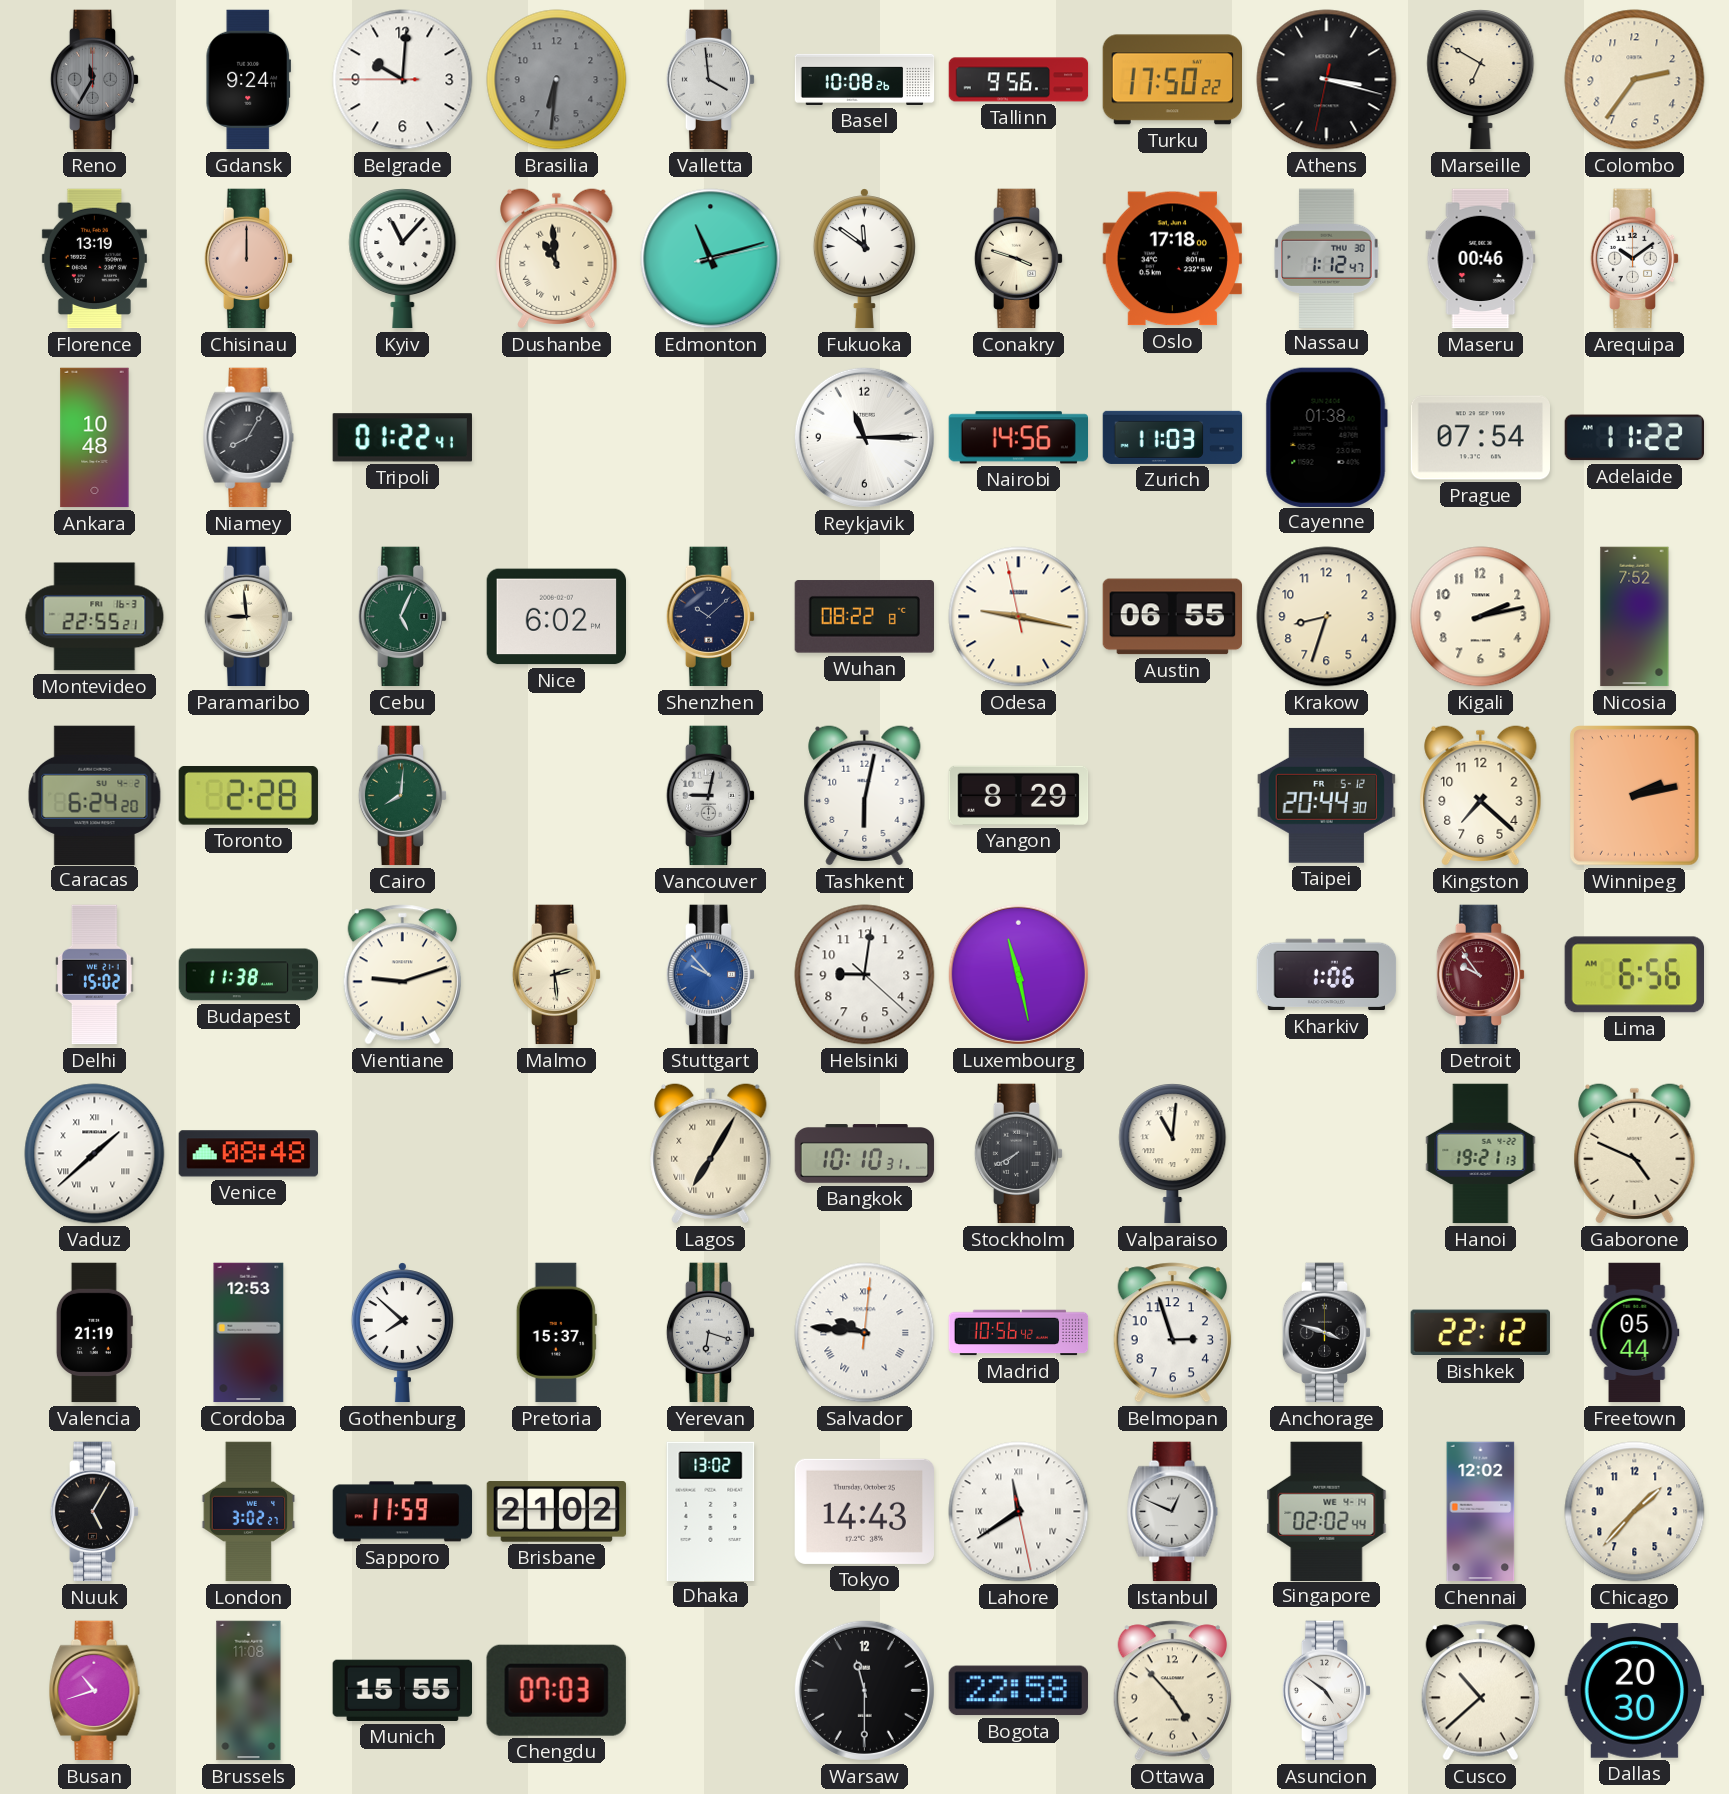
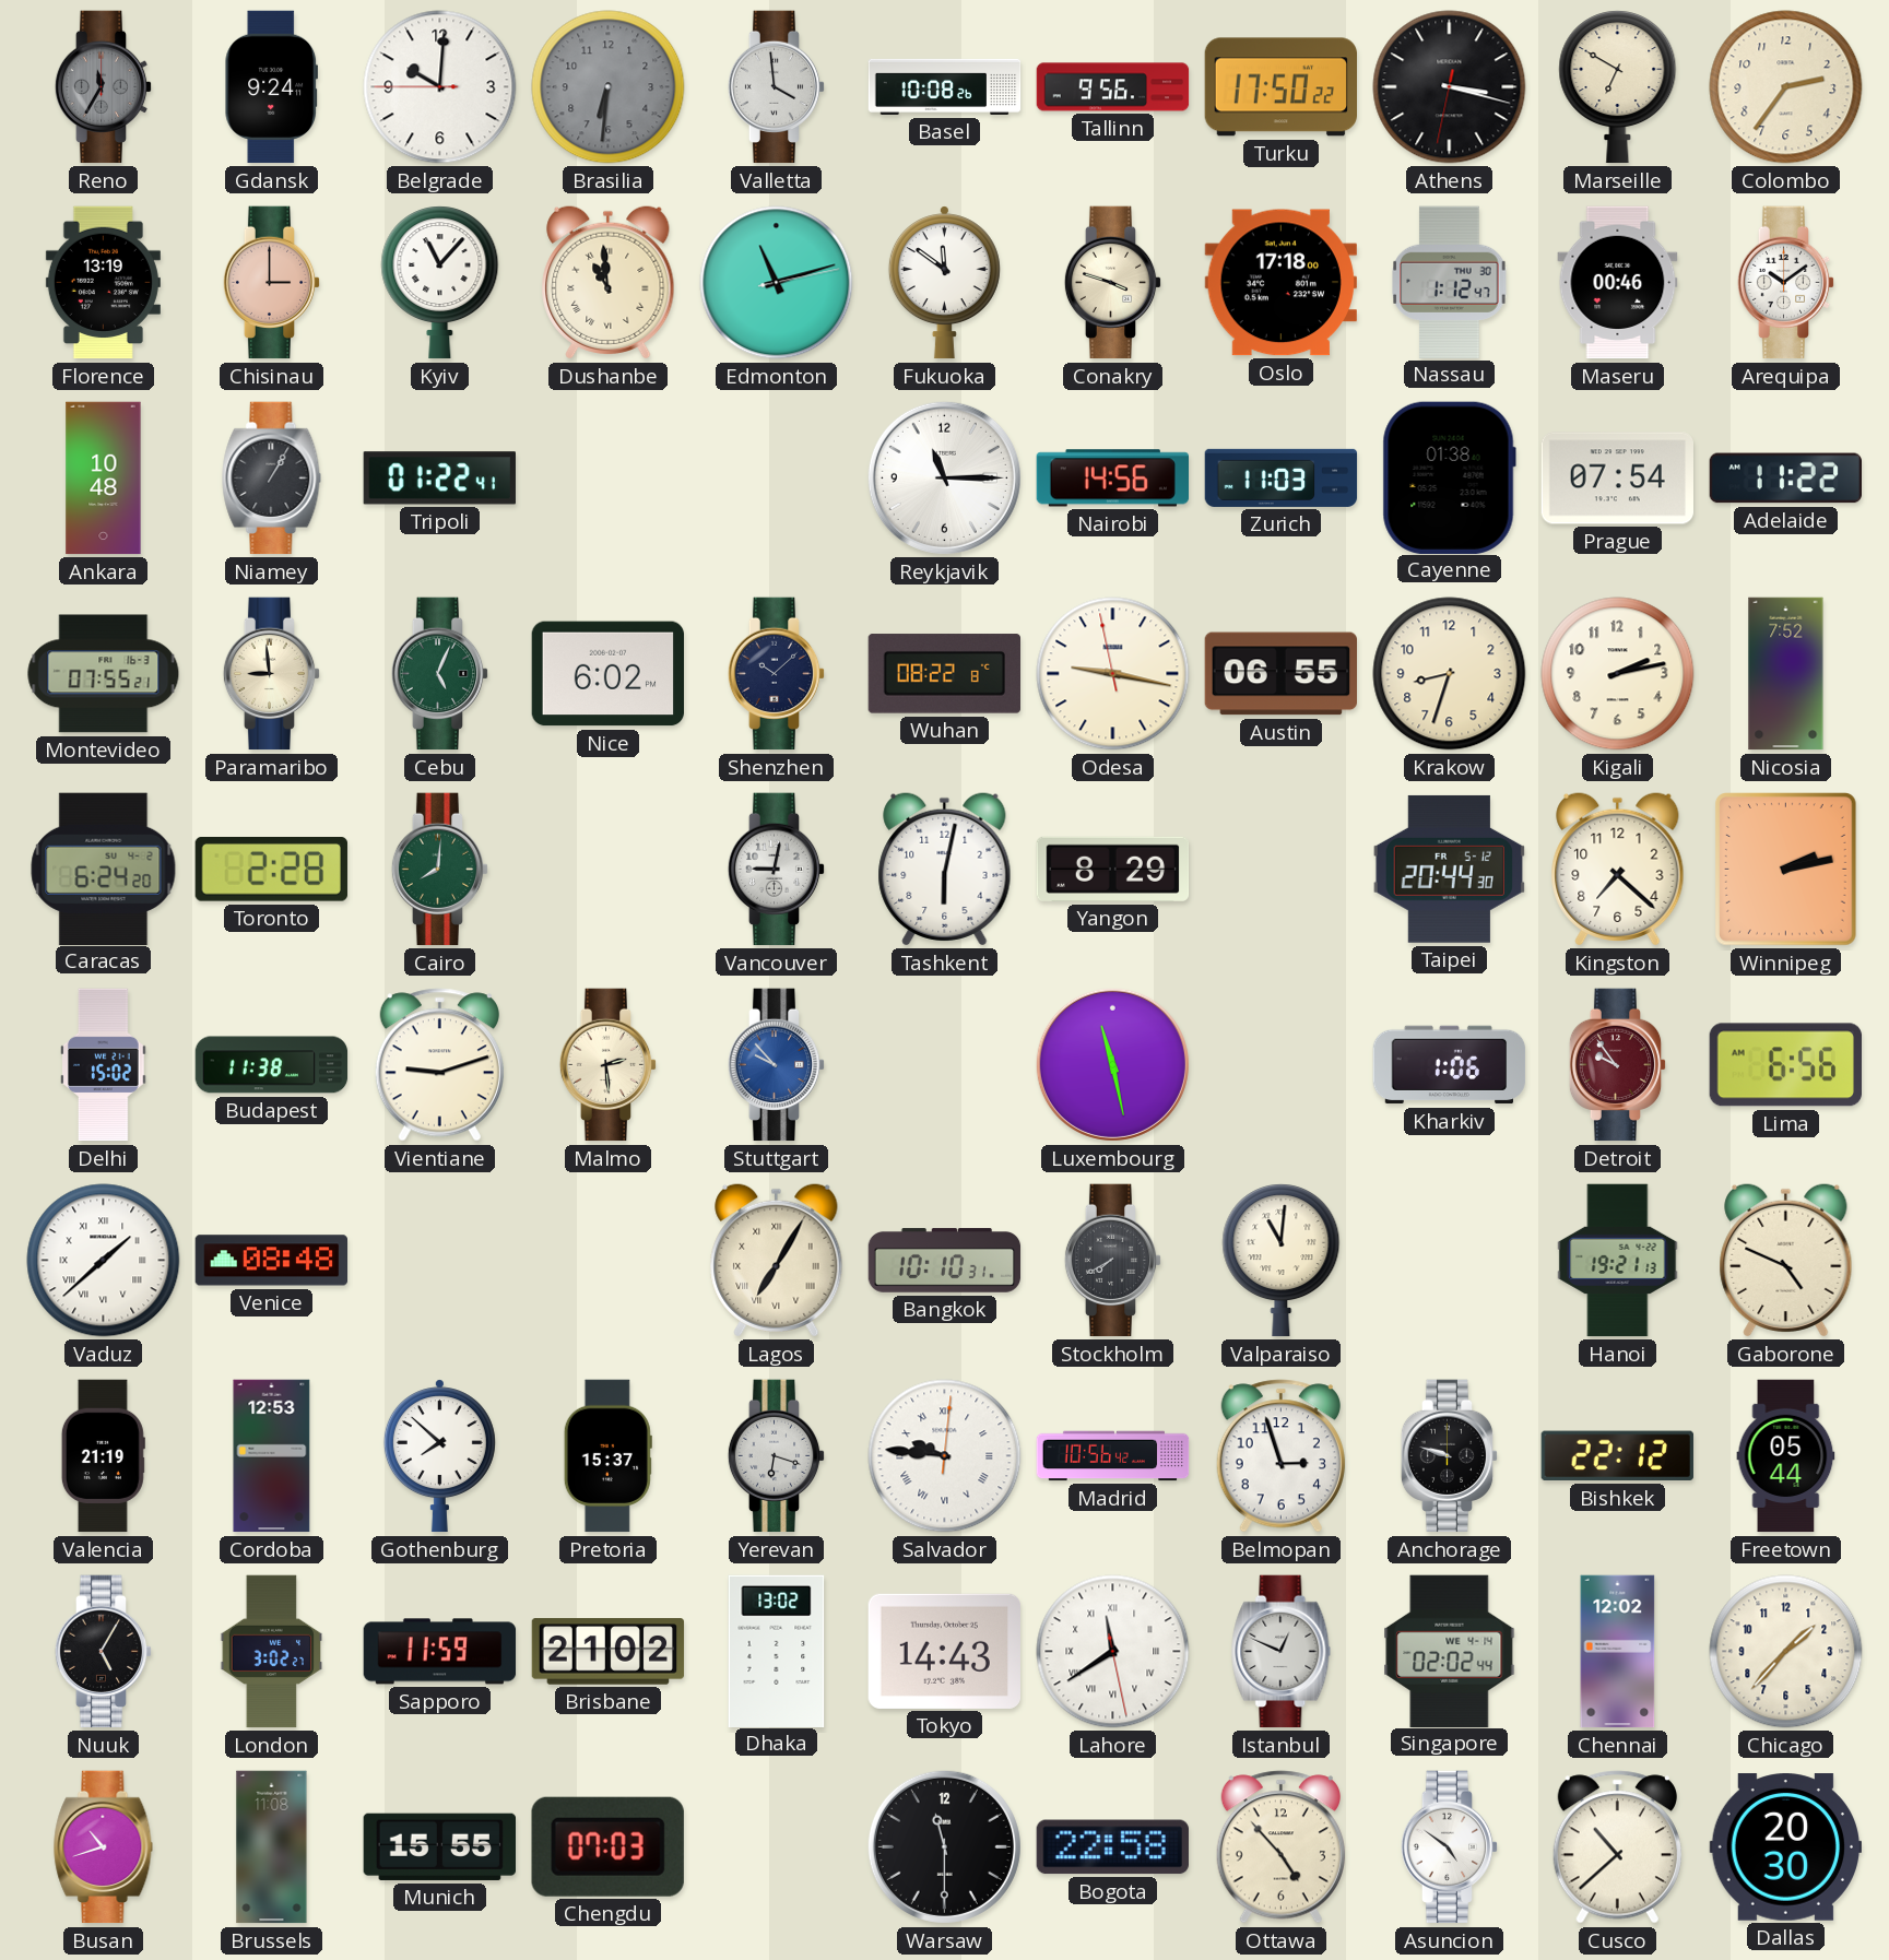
Chisinau: 12:00 -> 3:00
Niamey: 8:05 -> 1:05
Montevideo: 22:55 -> 07:55
Helsinki: 9:01 -> none
Anchorage: 3:48 -> 9:48
